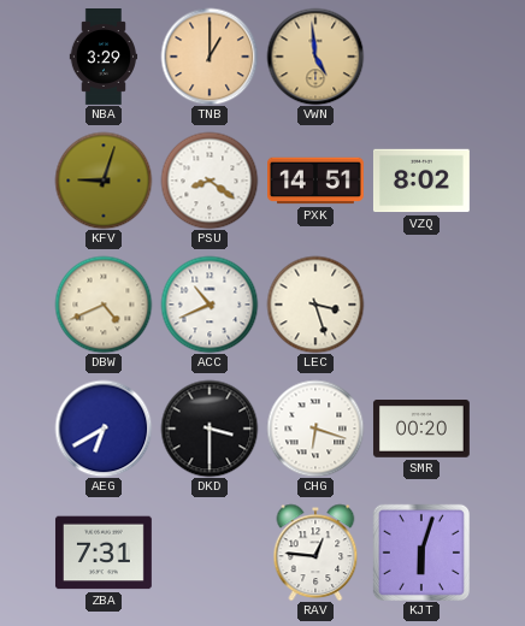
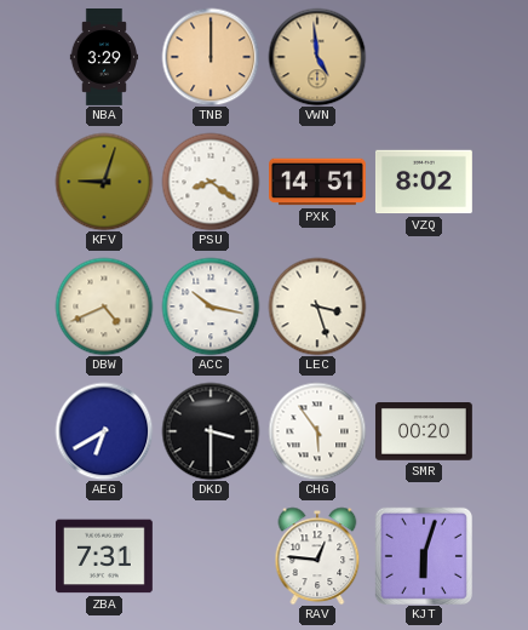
TNB: 1:00 -> 12:00
ACC: 10:41 -> 10:17
CHG: 6:18 -> 5:54
